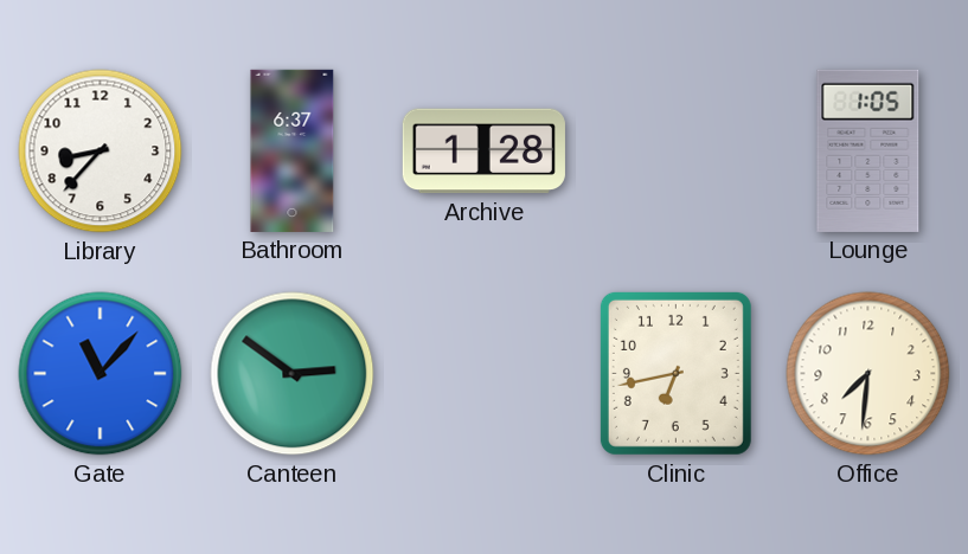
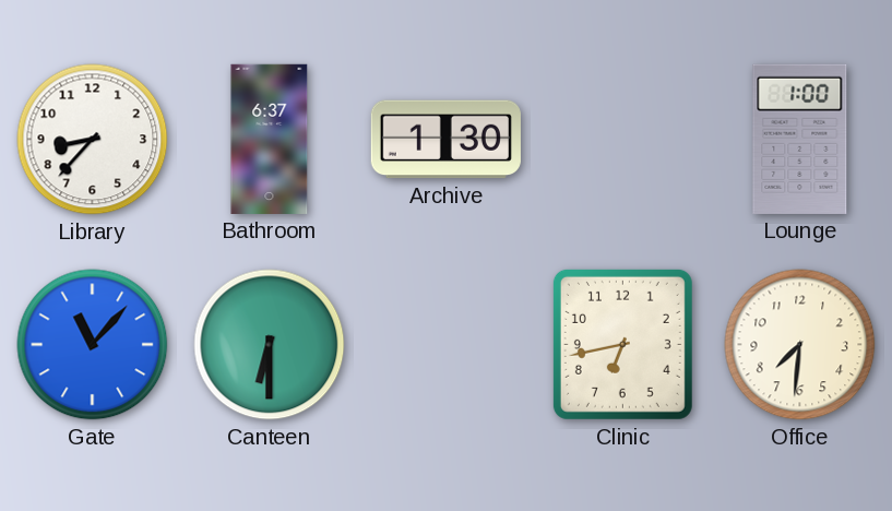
Archive: 1:28 -> 1:30
Lounge: 1:05 -> 1:00
Canteen: 2:51 -> 6:30
